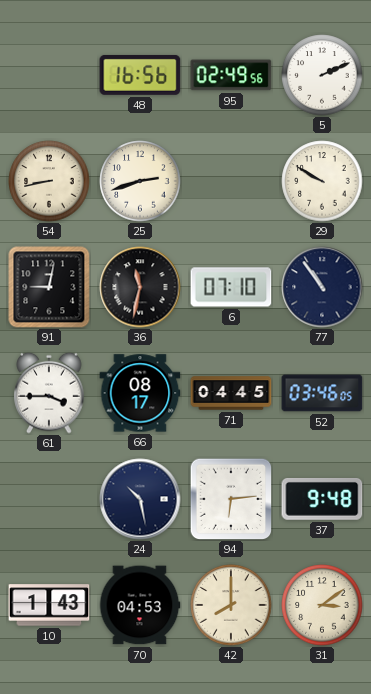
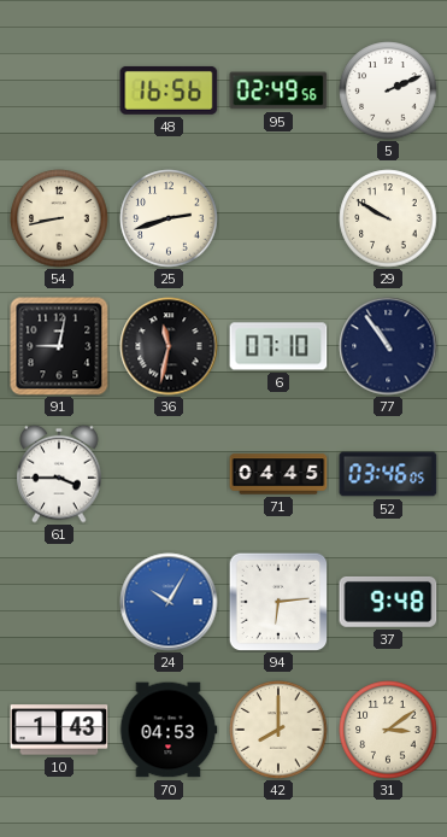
66: 08:17 -> none
24: 10:28 -> 10:05
24 dial: navy -> blue
